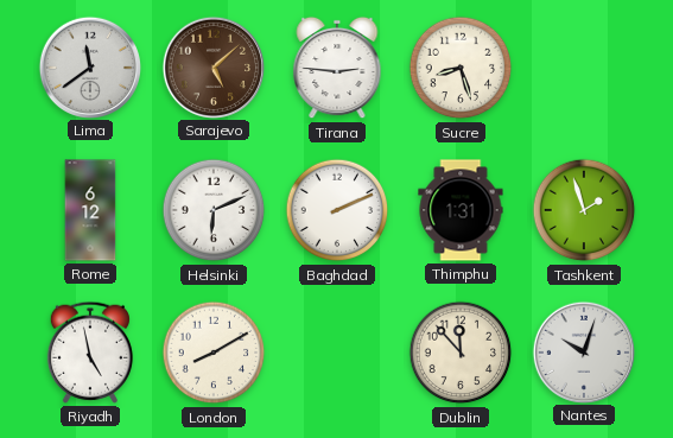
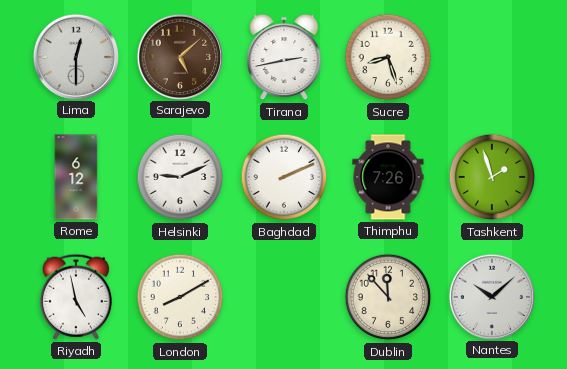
Lima: 11:39 -> 12:30
Tirana: 2:46 -> 2:43
Helsinki: 6:11 -> 9:11
Thimphu: 1:31 -> 7:26
Nantes: 10:03 -> 10:08
